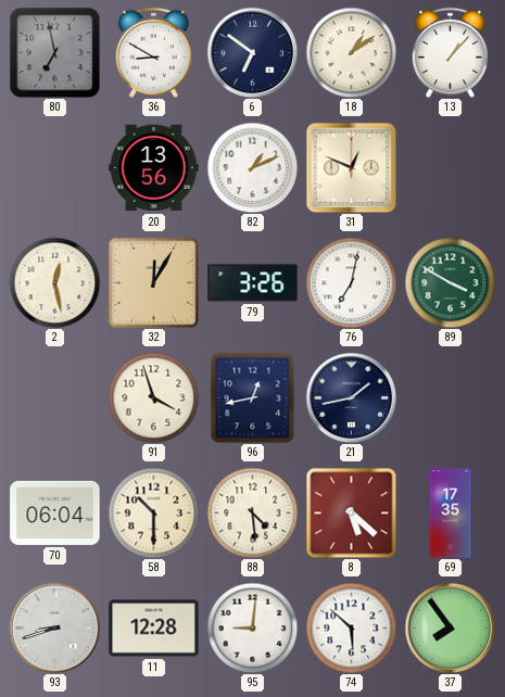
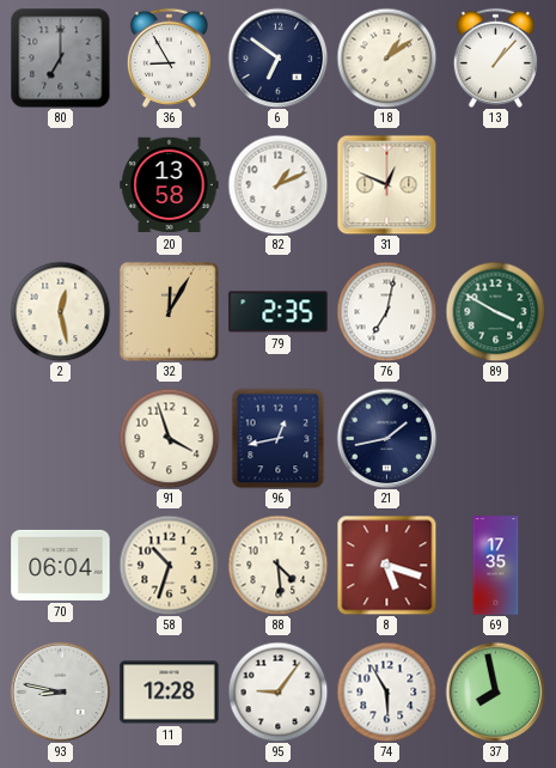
80: 6:58 -> 7:00
36: 8:50 -> 8:55
20: 13:56 -> 13:58
79: 3:26 -> 2:35
58: 10:30 -> 10:33
8: 5:22 -> 5:18
93: 8:42 -> 8:47
95: 9:01 -> 9:06
74: 5:52 -> 5:55
37: 7:54 -> 7:58
